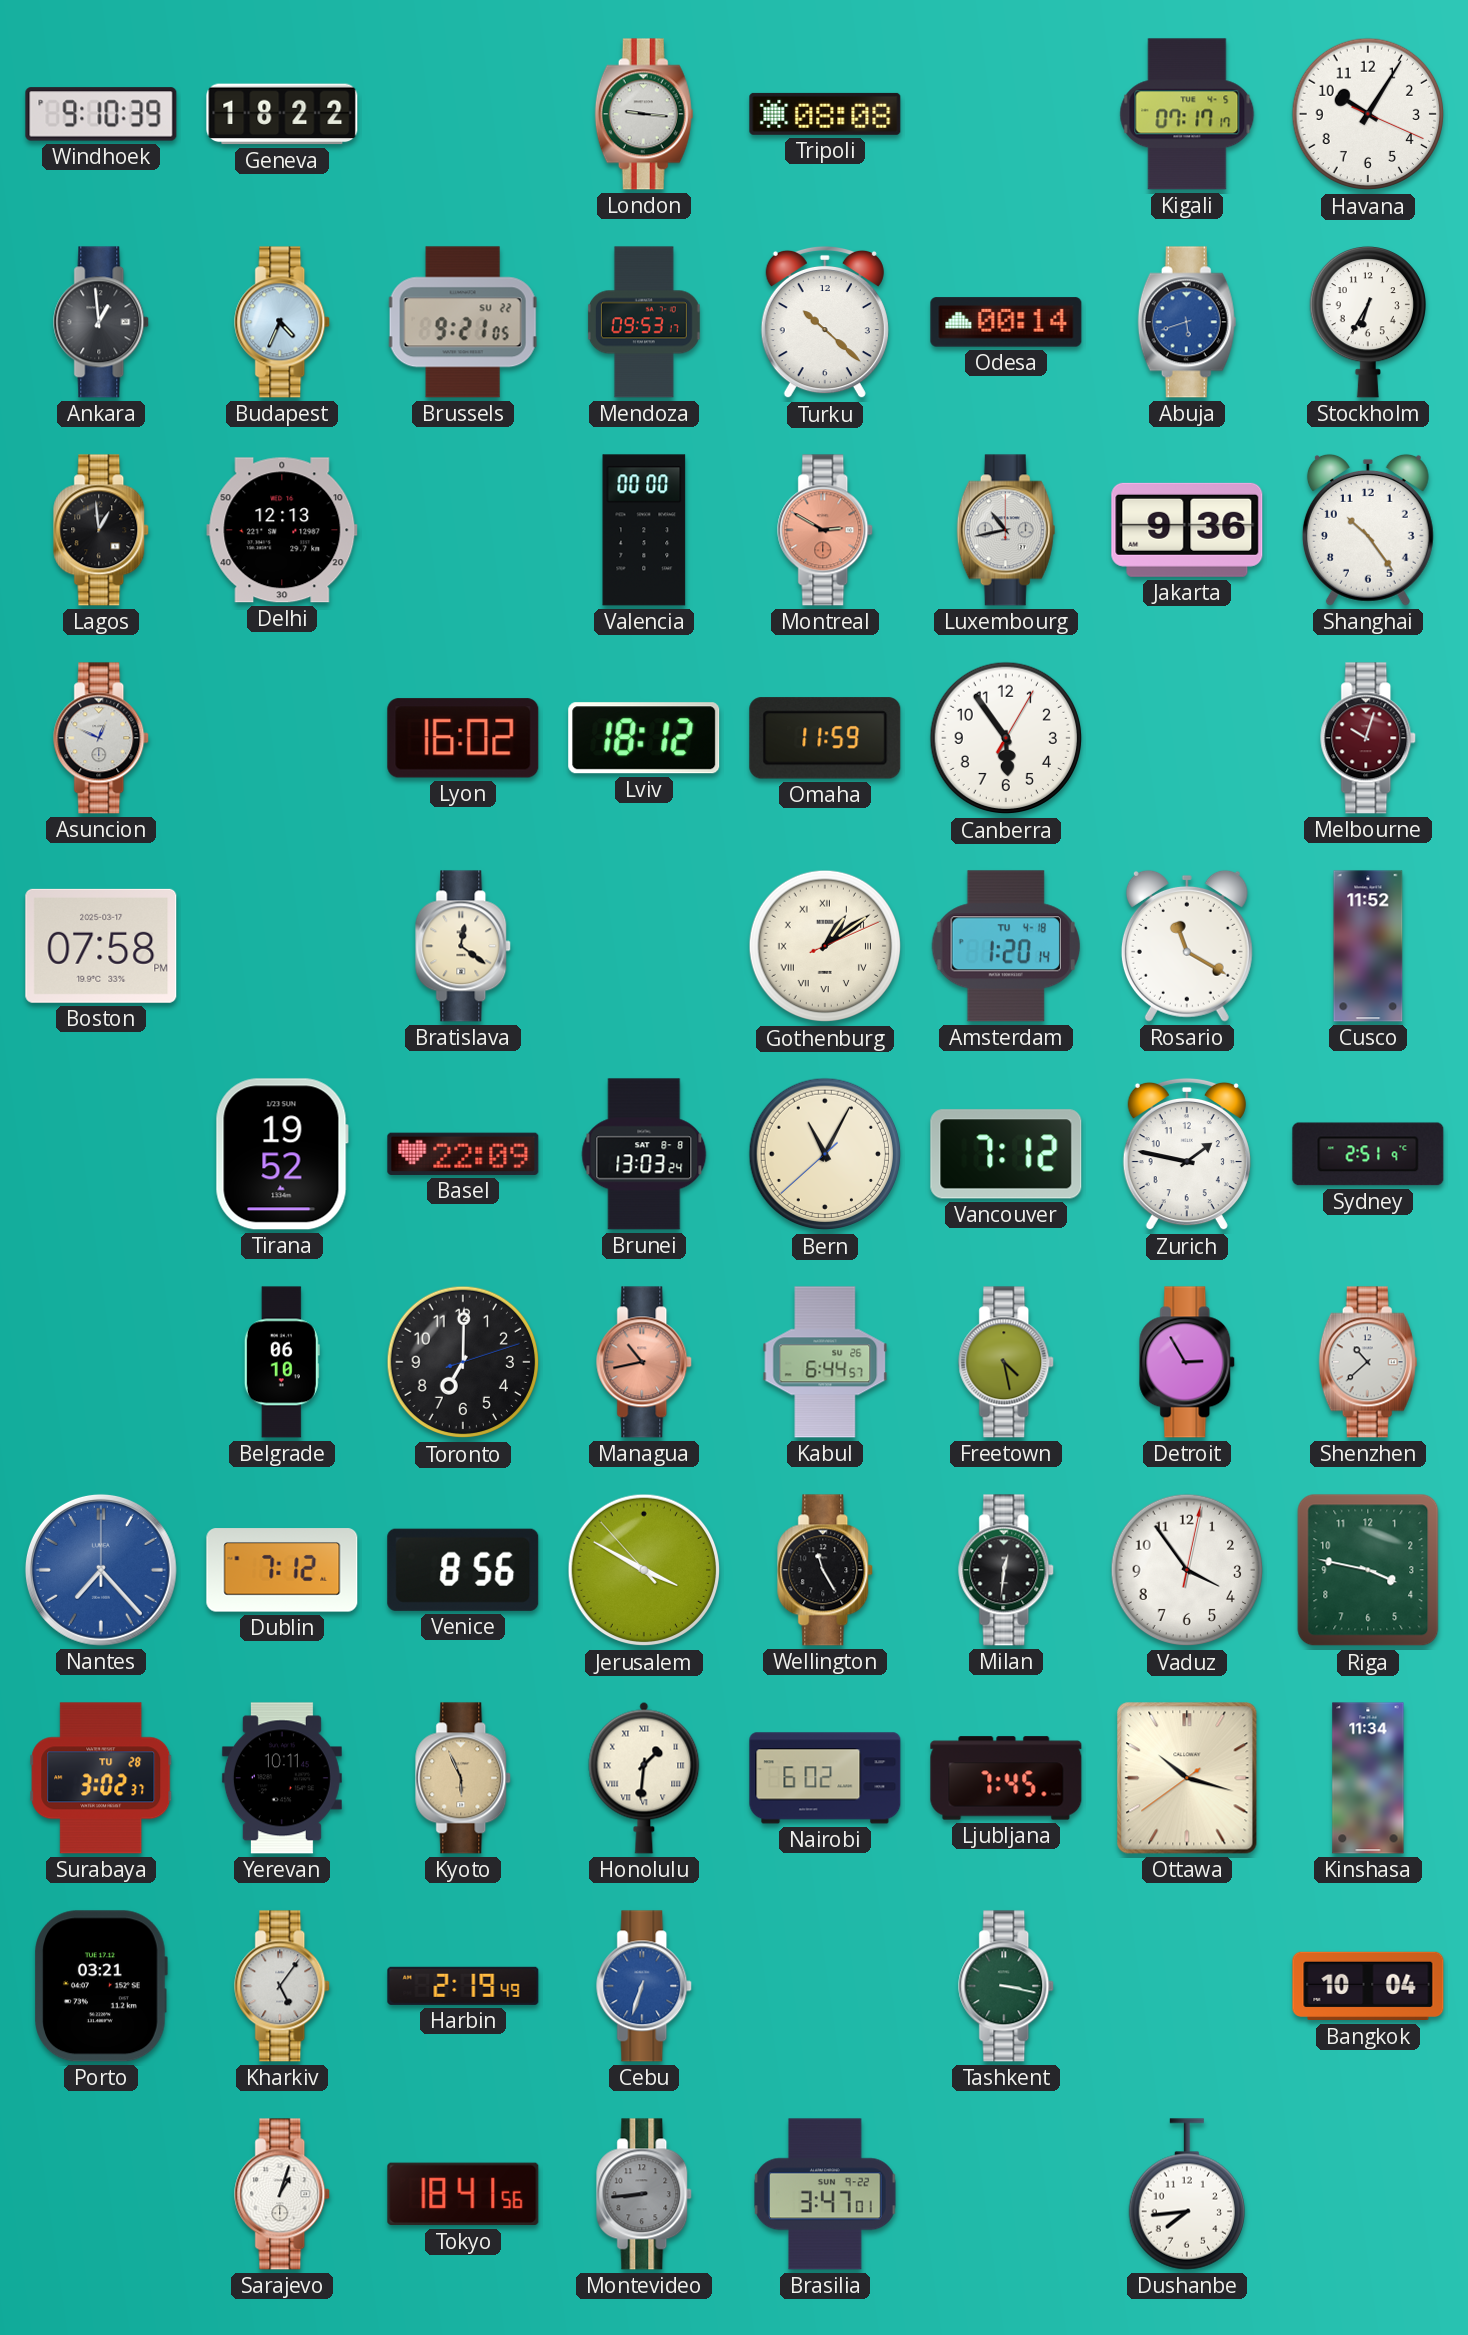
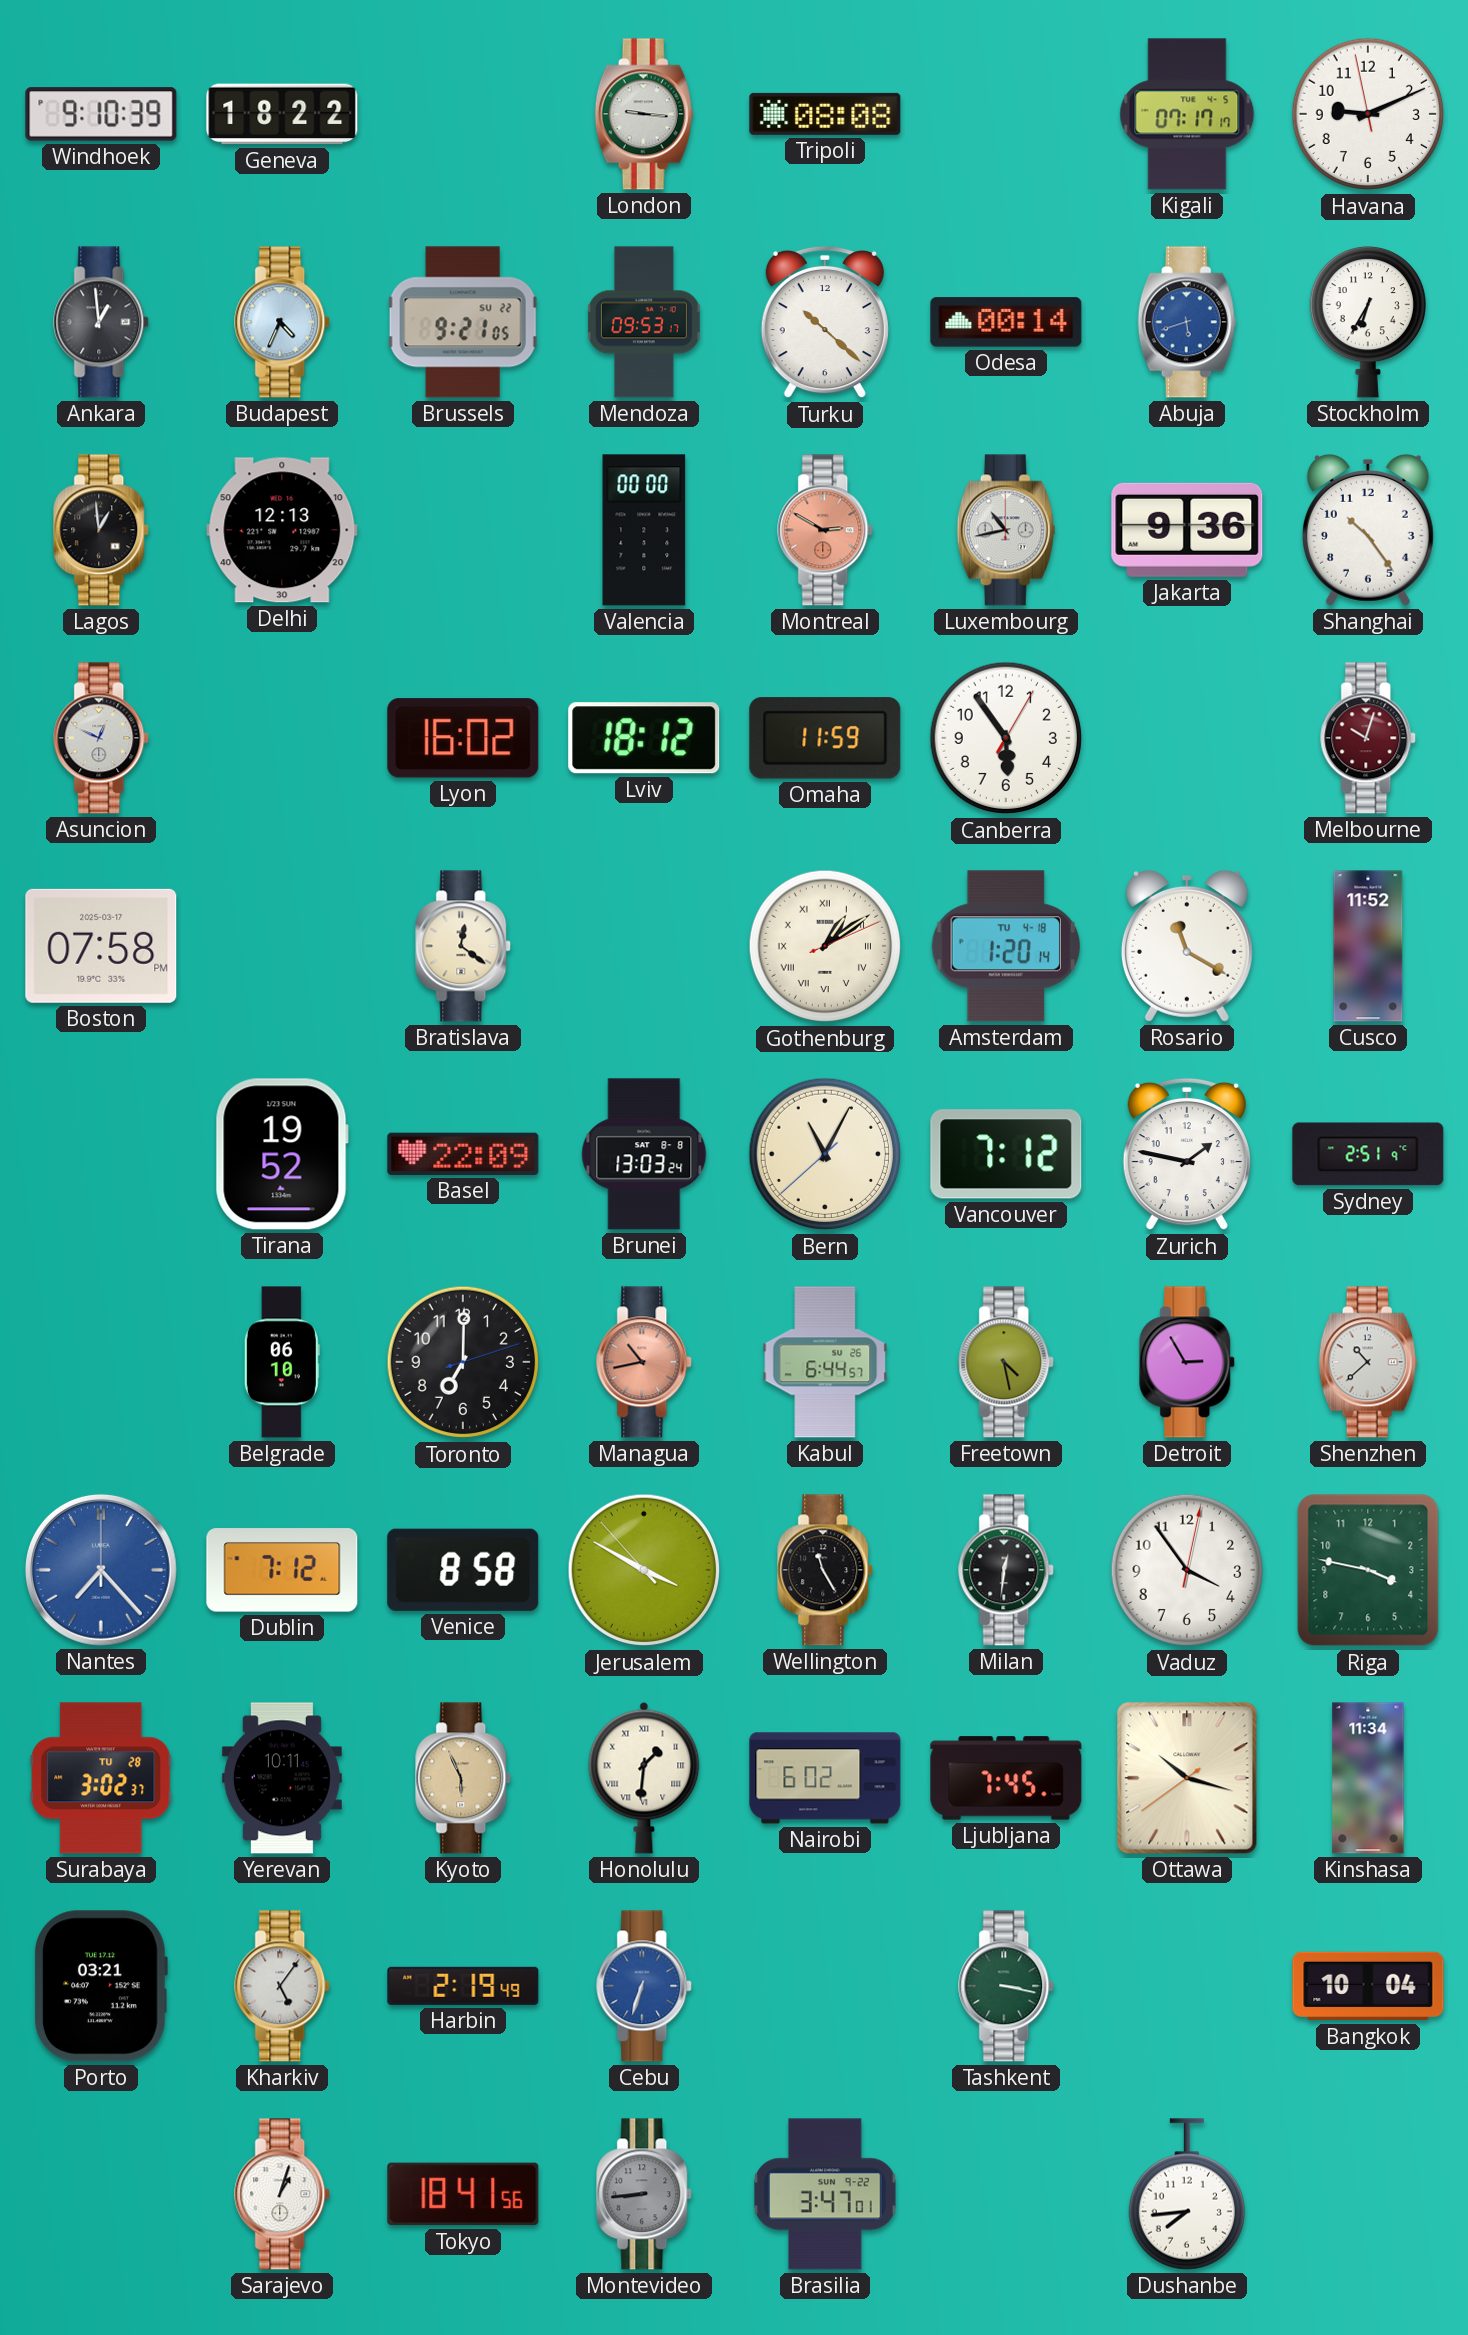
Havana: 10:05 -> 9:10
Venice: 8:56 -> 8:58
